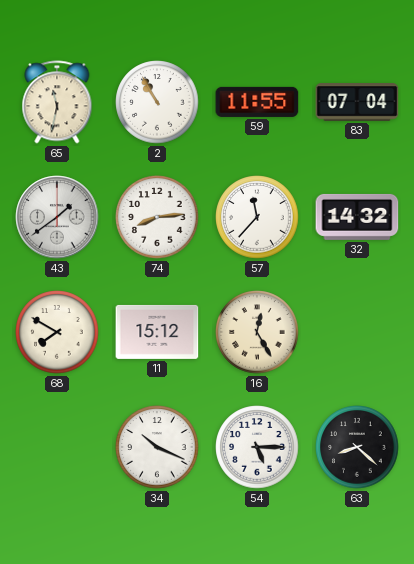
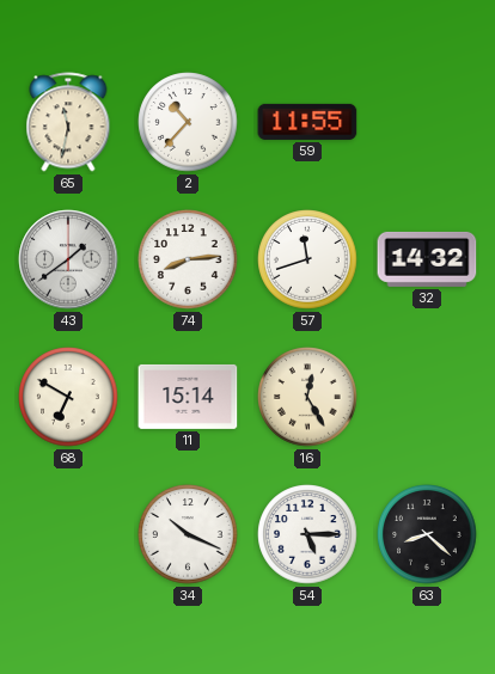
2: 10:55 -> 10:37
83: 07:04 -> none
57: 11:37 -> 11:42
68: 7:50 -> 6:50
11: 15:12 -> 15:14
